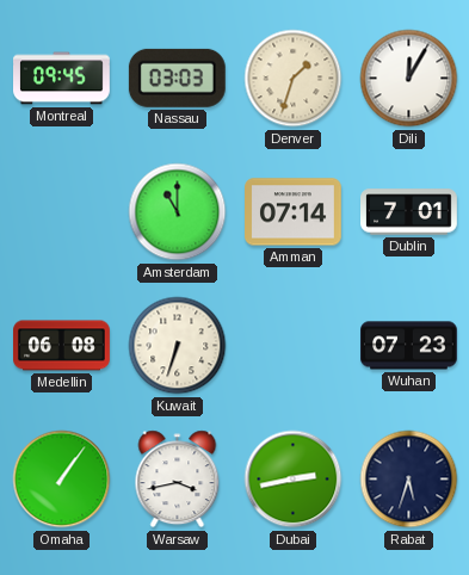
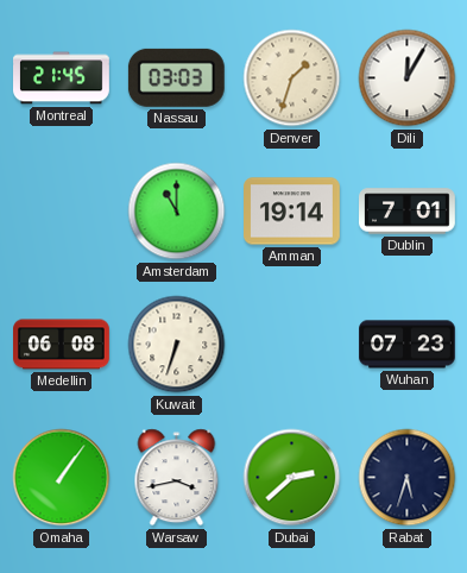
Montreal: 09:45 -> 21:45
Amman: 07:14 -> 19:14
Dubai: 2:43 -> 2:38
